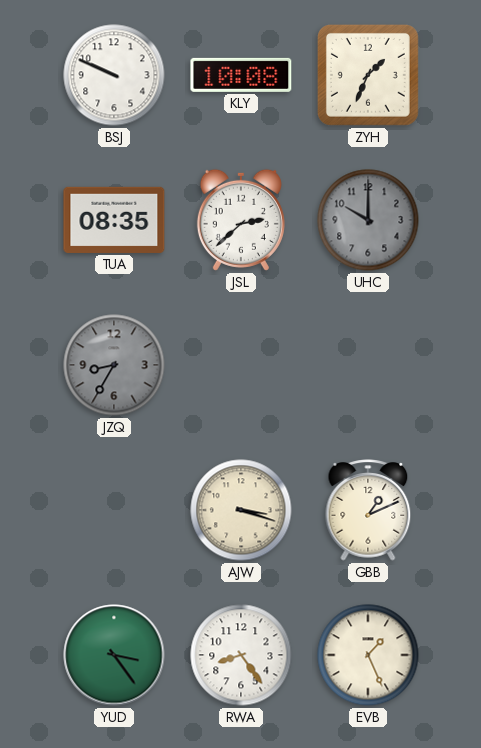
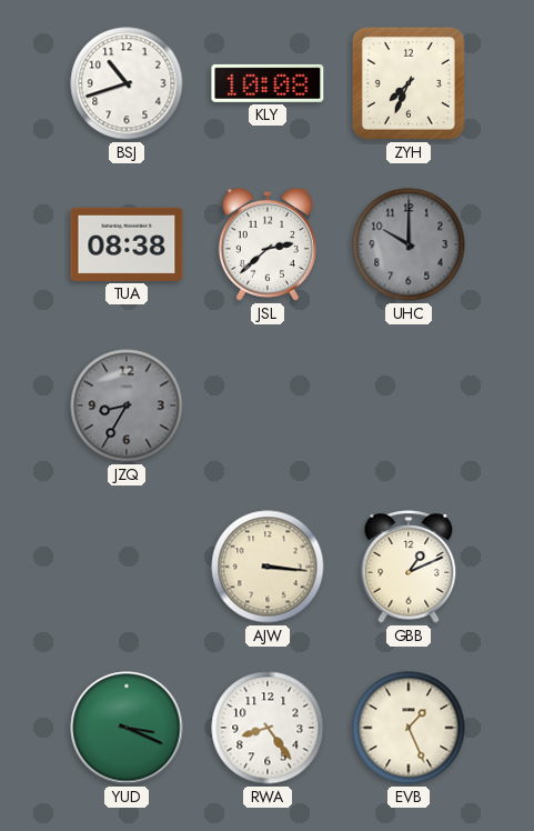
BSJ: 9:49 -> 10:42
ZYH: 1:34 -> 7:34
TUA: 08:35 -> 08:38
AJW: 3:18 -> 3:16
YUD: 3:24 -> 3:19
